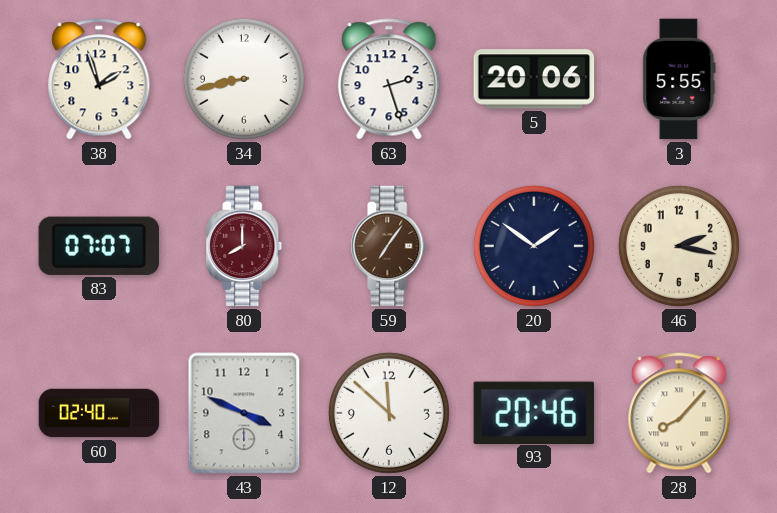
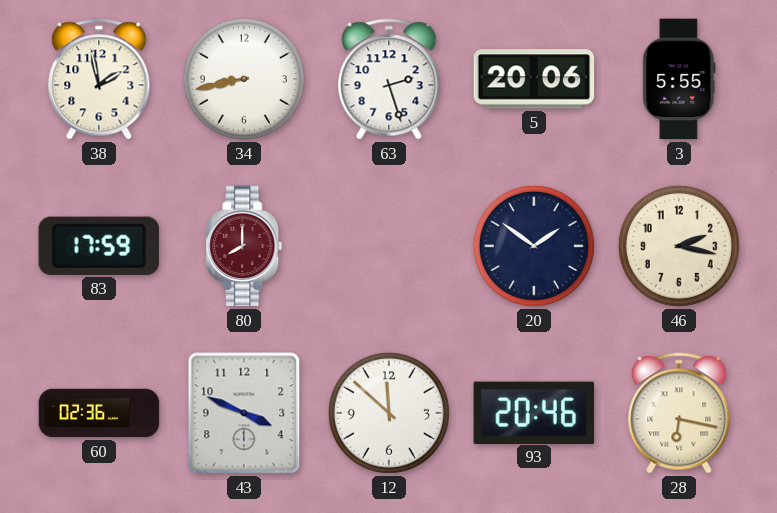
38: 1:57 -> 1:58
83: 07:07 -> 17:59
59: 7:06 -> none
60: 02:40 -> 02:36
28: 8:07 -> 6:17
